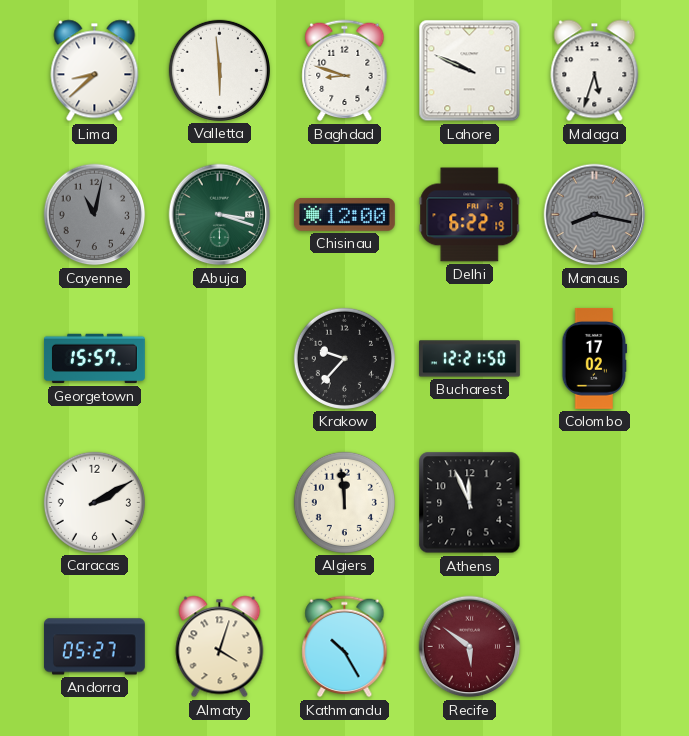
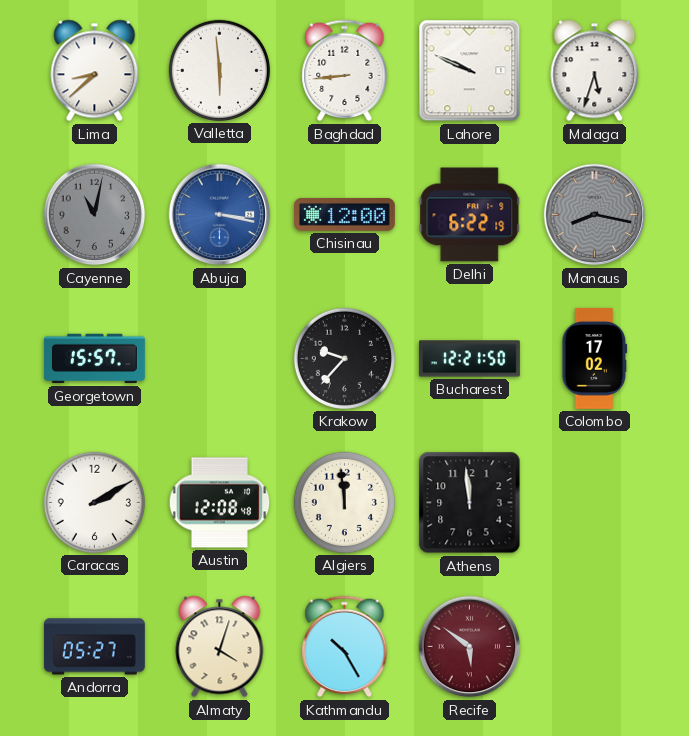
Baghdad: 8:48 -> 8:44
Abuja: 3:18 -> 3:17
Abuja dial: green -> blue
Austin: none -> 12:08
Athens: 11:56 -> 11:59
